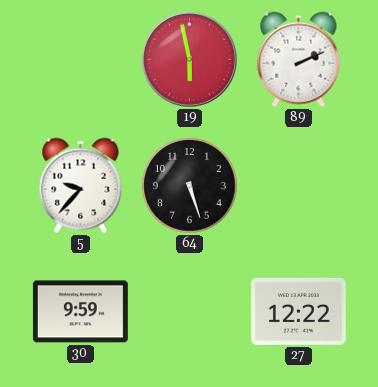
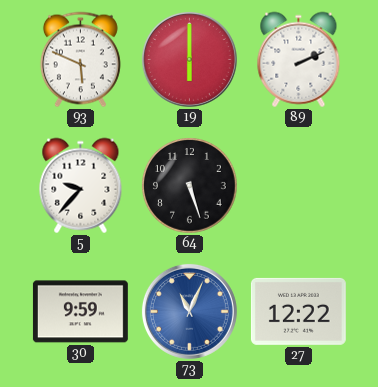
93: none -> 5:49
19: 5:58 -> 6:00
73: none -> 11:04
